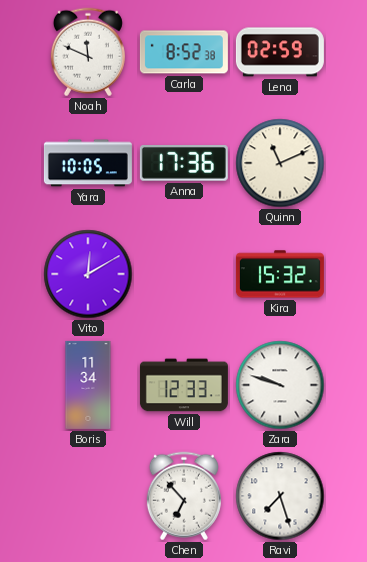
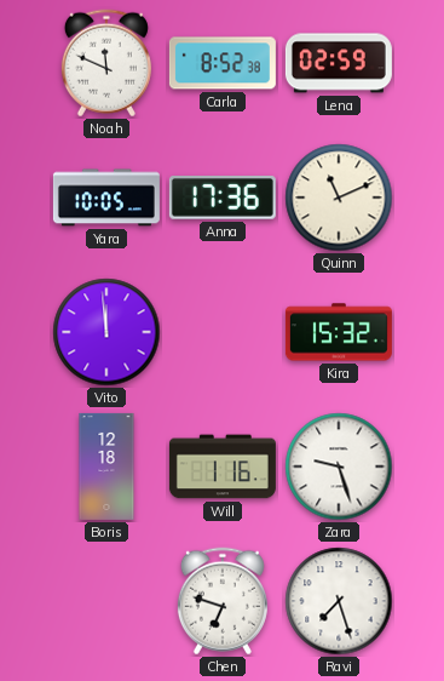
Vito: 12:10 -> 11:59
Boris: 11:34 -> 12:18
Will: 12:33 -> 1:16
Zara: 9:48 -> 9:27
Chen: 6:53 -> 6:48
